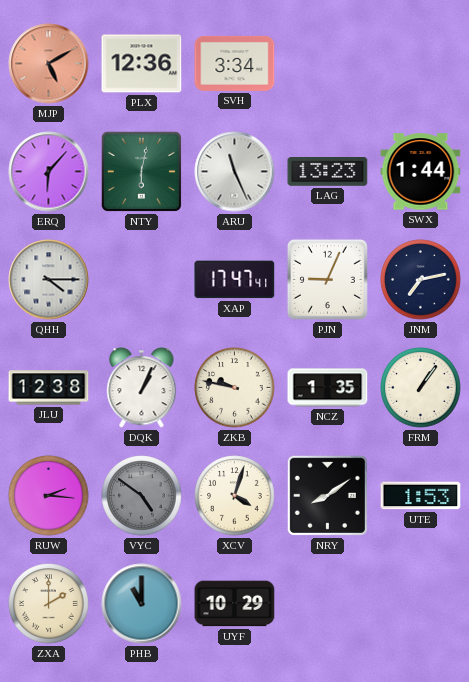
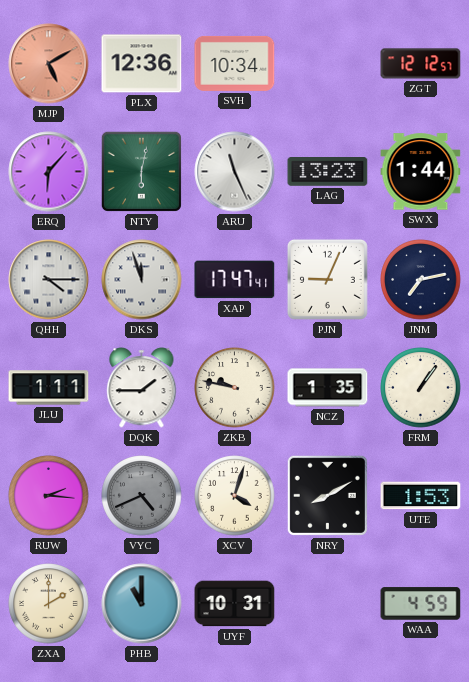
SVH: 3:34 -> 10:34
ZGT: none -> 12:12
DKS: none -> 11:57
JLU: 12:38 -> 1:11
DQK: 1:04 -> 1:45
VYC: 4:51 -> 4:41
NRY: 8:09 -> 8:10
UYF: 10:29 -> 10:31
WAA: none -> 4:59
